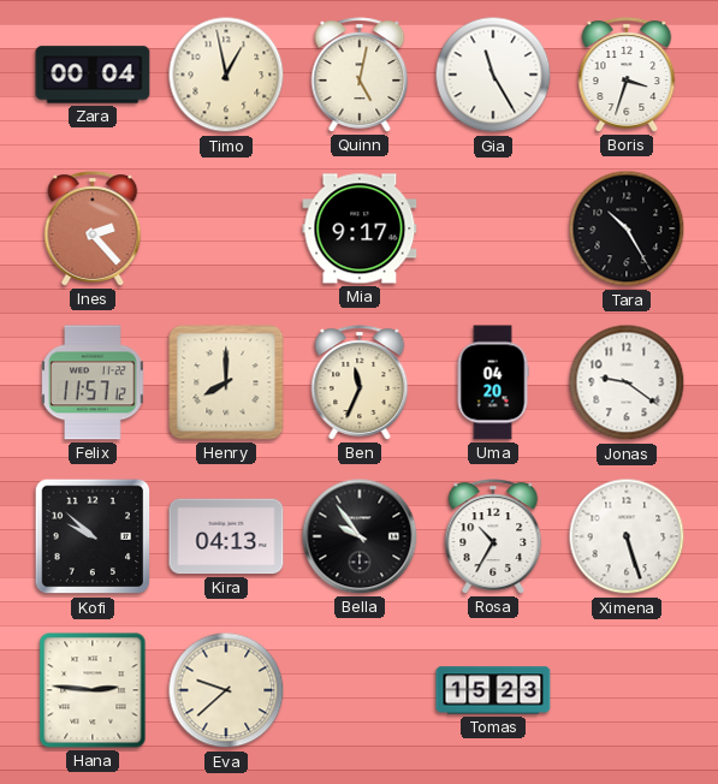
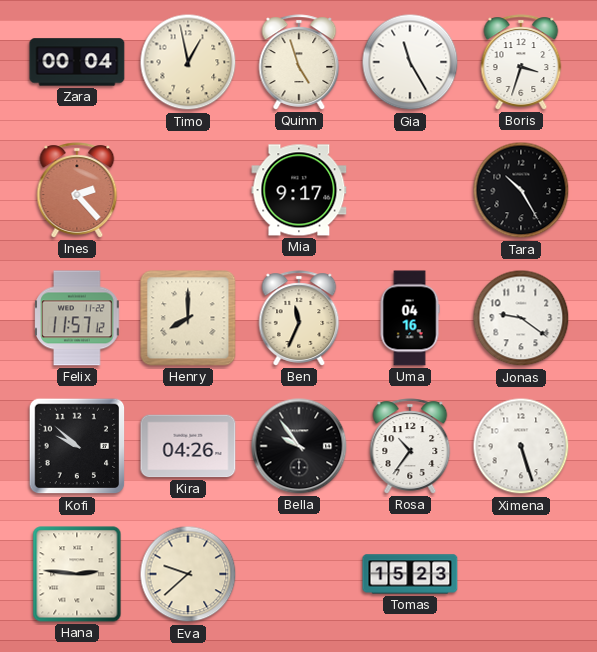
Quinn: 5:02 -> 4:57
Uma: 04:20 -> 04:16
Kira: 04:13 -> 04:26
Rosa: 10:35 -> 10:36
